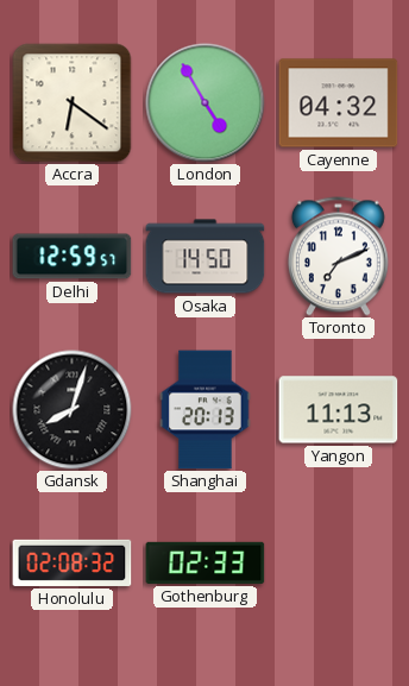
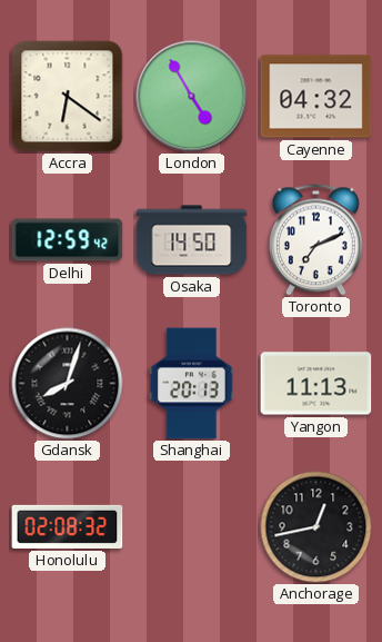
Delhi: 12:59:57 -> 12:59:42
Gothenburg: 02:33 -> none
Anchorage: none -> 12:43
